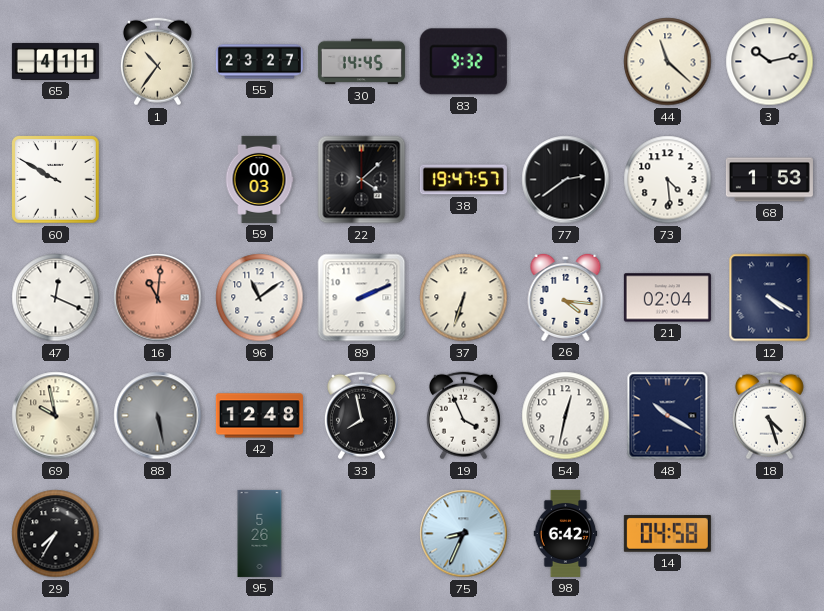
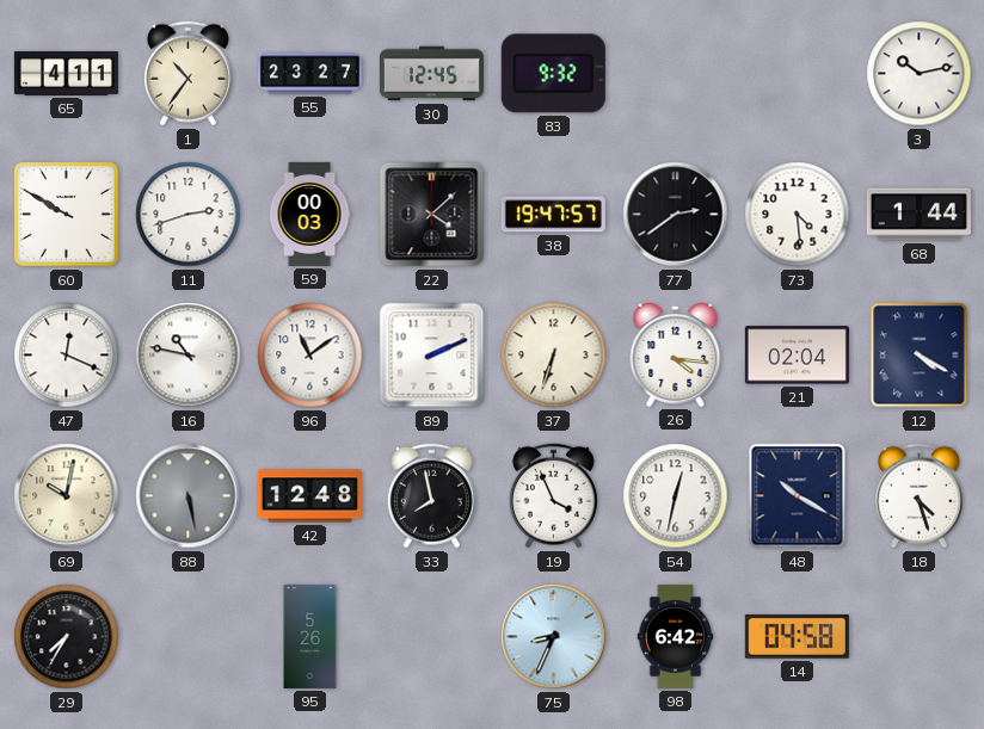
30: 14:45 -> 12:45
44: 11:22 -> none
11: none -> 2:42
68: 1:53 -> 1:44
16: 11:01 -> 10:47
16 dial: salmon -> white
69: 9:58 -> 10:02
